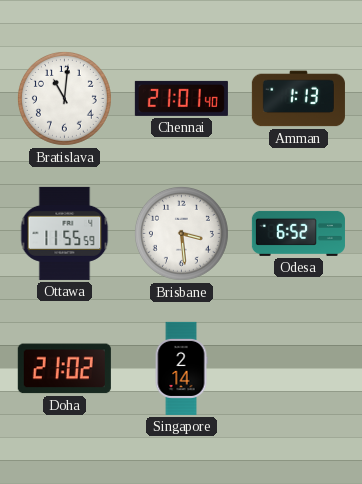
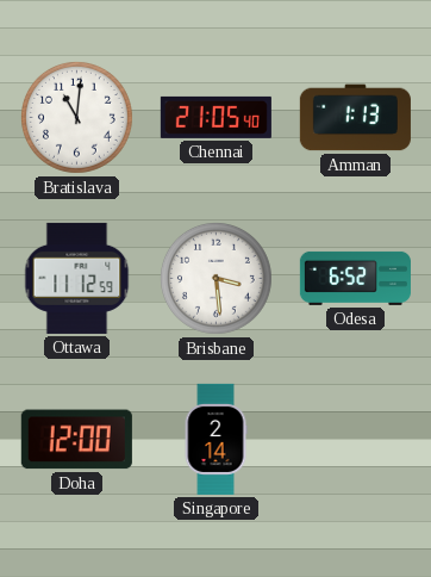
Chennai: 21:01 -> 21:05
Ottawa: 11:55 -> 11:12
Doha: 21:02 -> 12:00
